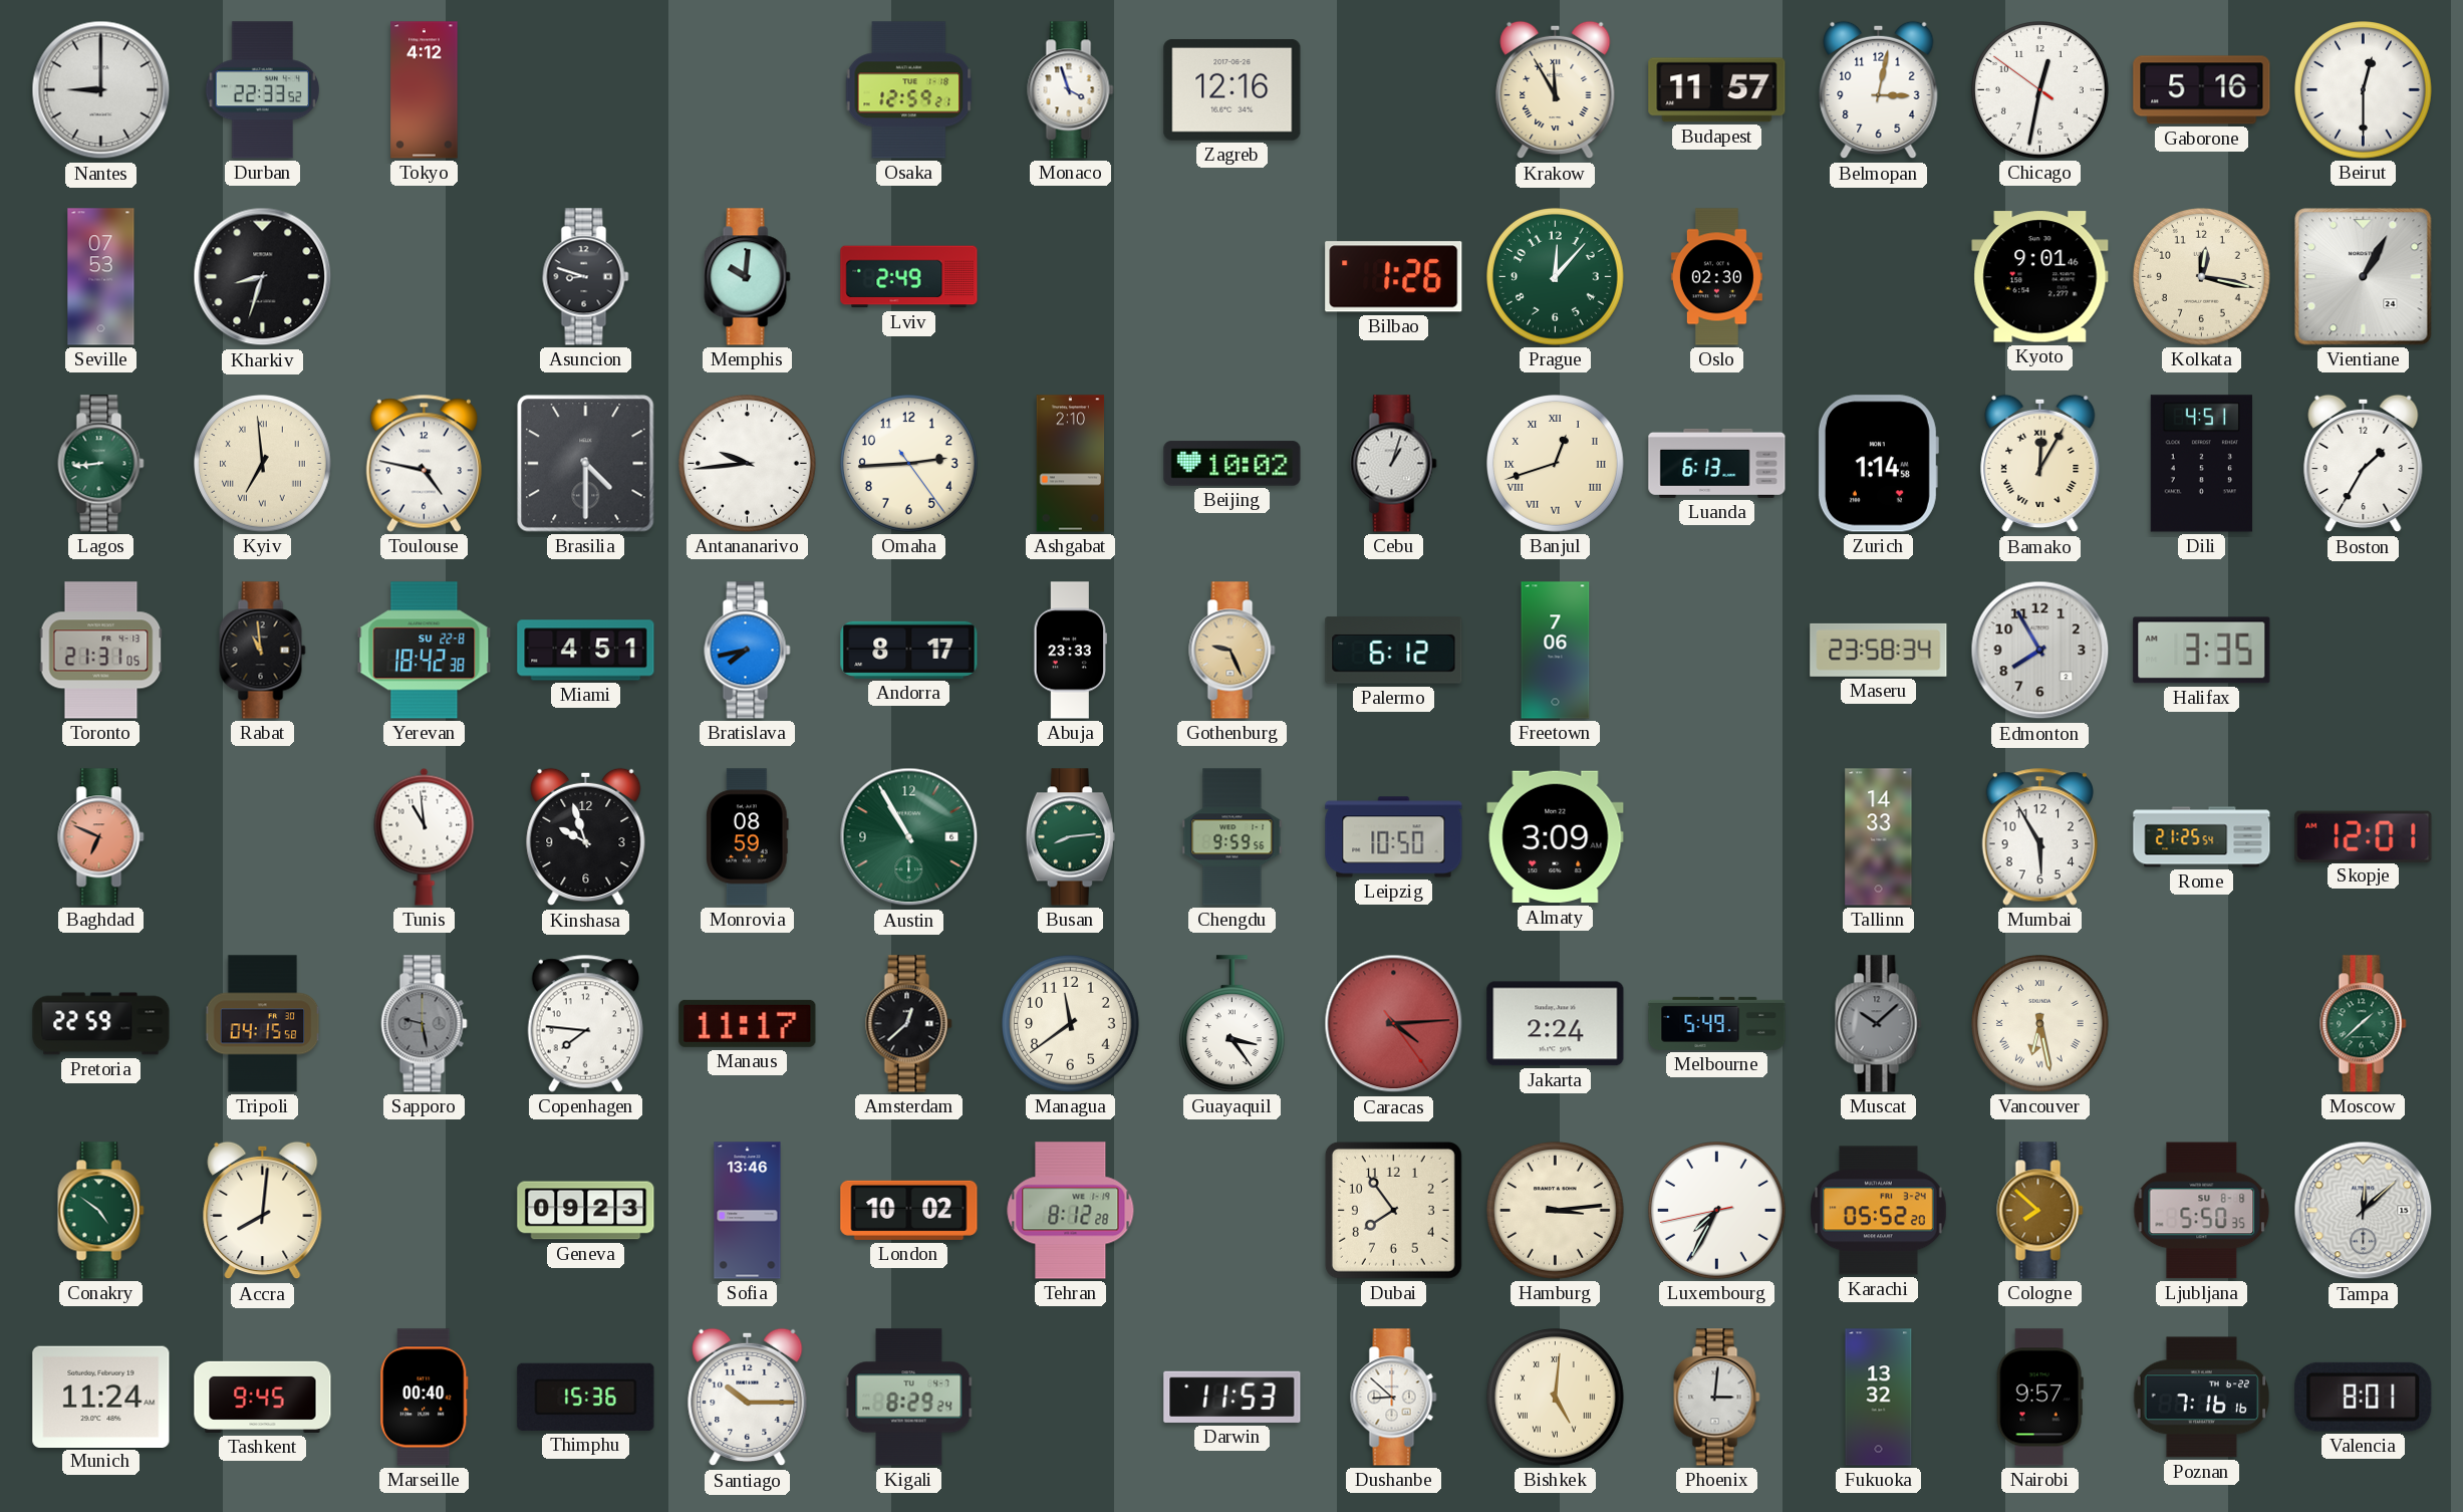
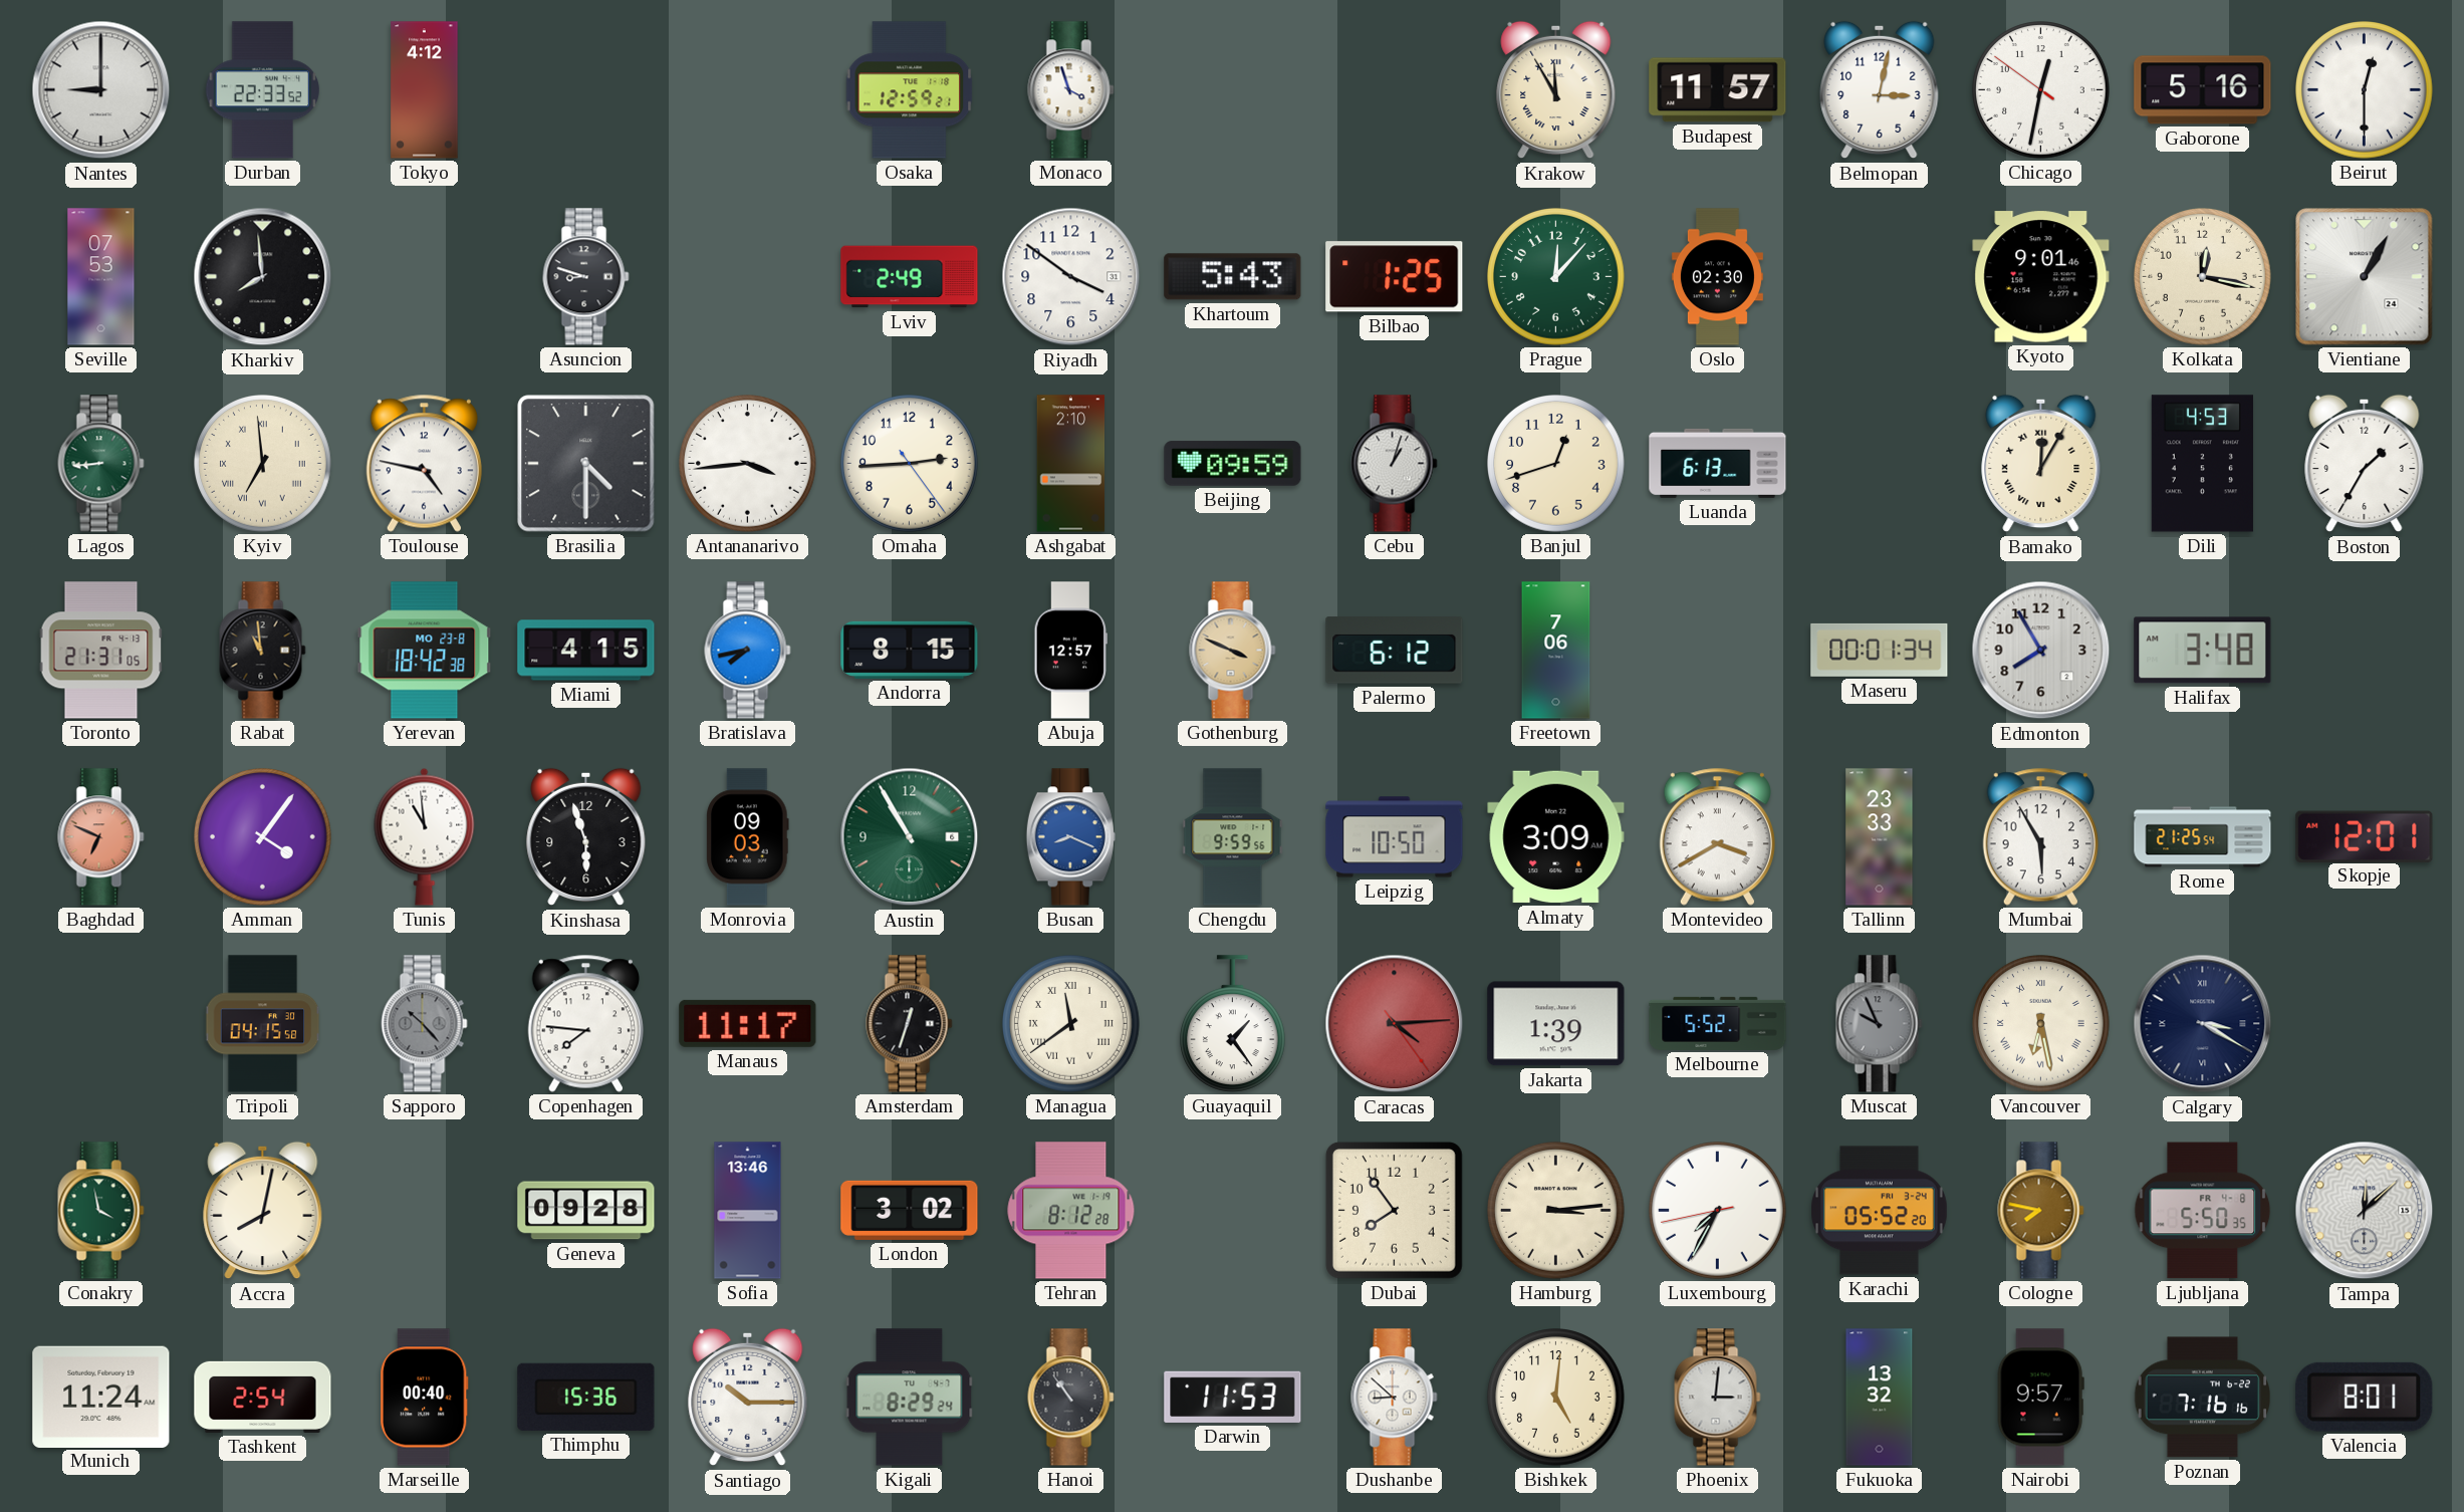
Zagreb: 12:16 -> none
Kharkiv: 8:33 -> 7:59
Memphis: 10:01 -> none
Riyadh: none -> 3:51
Khartoum: none -> 5:43
Bilbao: 1:26 -> 1:25
Antananarivo: 9:44 -> 3:44
Beijing: 10:02 -> 09:59
Banjul numerals: Roman -> Arabic
Zurich: 1:14 -> none
Dili: 4:51 -> 4:53
Yerevan date: SU 22-8 -> MO 23-8
Miami: 4:51 -> 4:15
Andorra: 8:17 -> 8:15
Abuja: 23:33 -> 12:57
Gothenburg: 9:26 -> 3:49
Maseru: 23:58 -> 00:01
Halifax: 3:35 -> 3:48
Amman: none -> 4:06
Kinshasa: 9:57 -> 5:57
Monrovia: 08:59 -> 09:03
Busan: 8:14 -> 8:19
Busan dial: green -> blue
Montevideo: none -> 3:40
Tallinn: 14:33 -> 23:33
Pretoria: 22:59 -> none
Sapporo: 9:28 -> 10:23
Amsterdam: 12:38 -> 12:33
Managua numerals: Arabic -> Roman
Guayaquil: 3:24 -> 1:24
Jakarta: 2:24 -> 1:39
Melbourne: 5:49 -> 5:52
Muscat: 10:08 -> 9:56
Calgary: none -> 3:20
Moscow: 1:38 -> none
Conakry: 4:51 -> 3:58
Accra: 8:01 -> 8:02
Geneva: 09:23 -> 09:28
London: 10:02 -> 3:02
Cologne: 7:52 -> 7:47
Ljubljana date: SU 8-8 -> FR 4-8
Tashkent: 9:45 -> 2:54
Hanoi: none -> 10:54
Bishkek numerals: Roman -> Arabic
